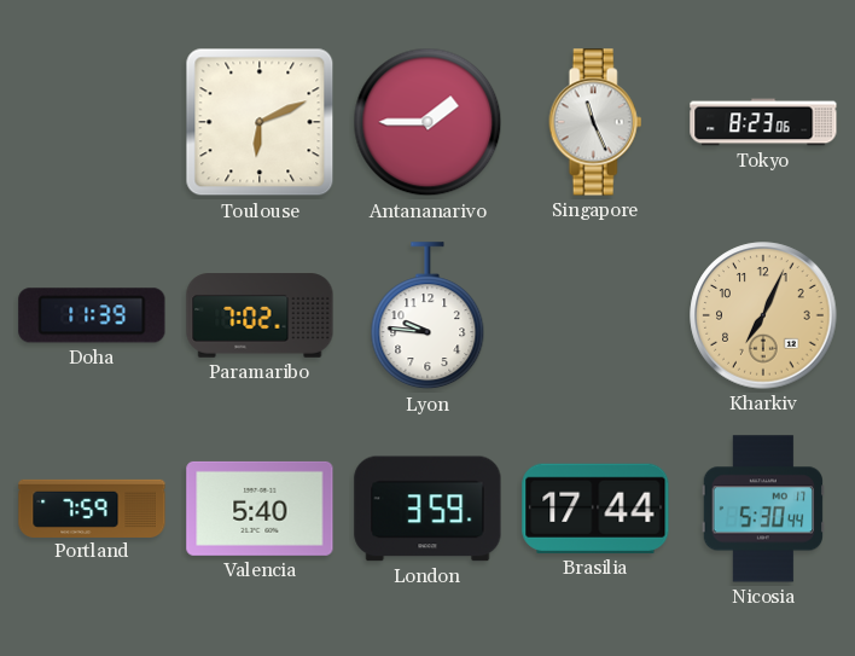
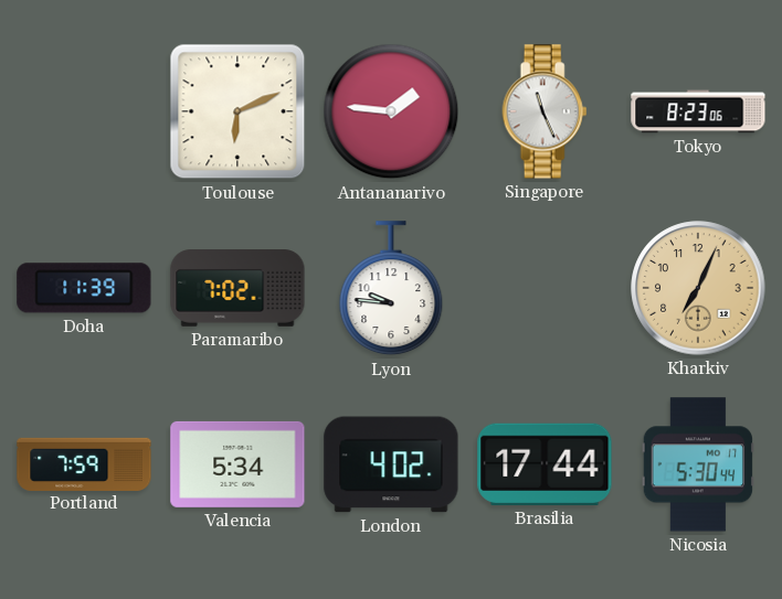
Antananarivo: 1:45 -> 1:46
Valencia: 5:40 -> 5:34
London: 3:59 -> 4:02
